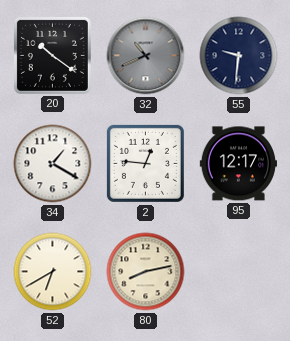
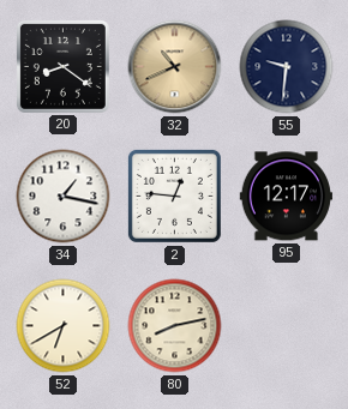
20: 10:21 -> 8:21
32 dial: grey -> champagne
34: 1:20 -> 1:17
